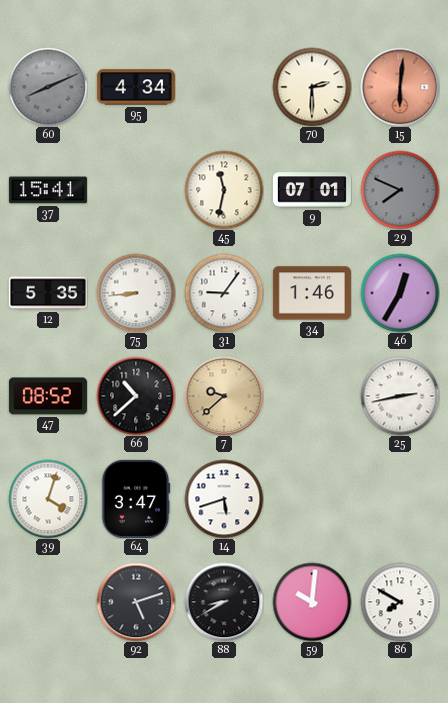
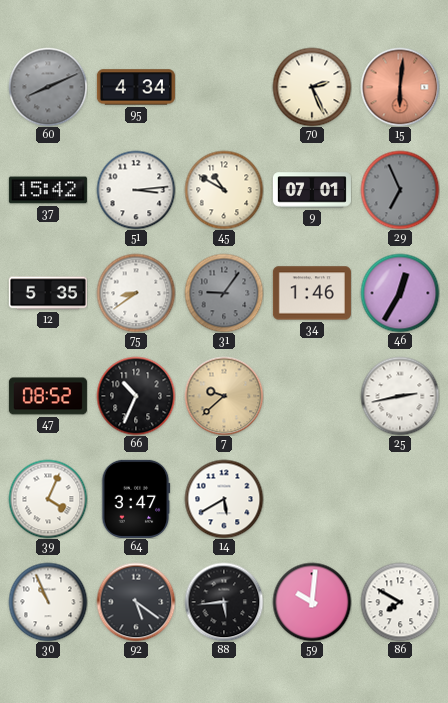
70: 2:30 -> 2:26
37: 15:41 -> 15:42
51: none -> 3:14
45: 11:32 -> 10:50
29: 7:49 -> 6:56
75: 8:44 -> 8:39
31 dial: white -> grey
66: 10:38 -> 10:34
39: 4:03 -> 4:04
14: 5:42 -> 5:40
30: none -> 10:56
92: 5:12 -> 5:21
88: 8:40 -> 5:44
